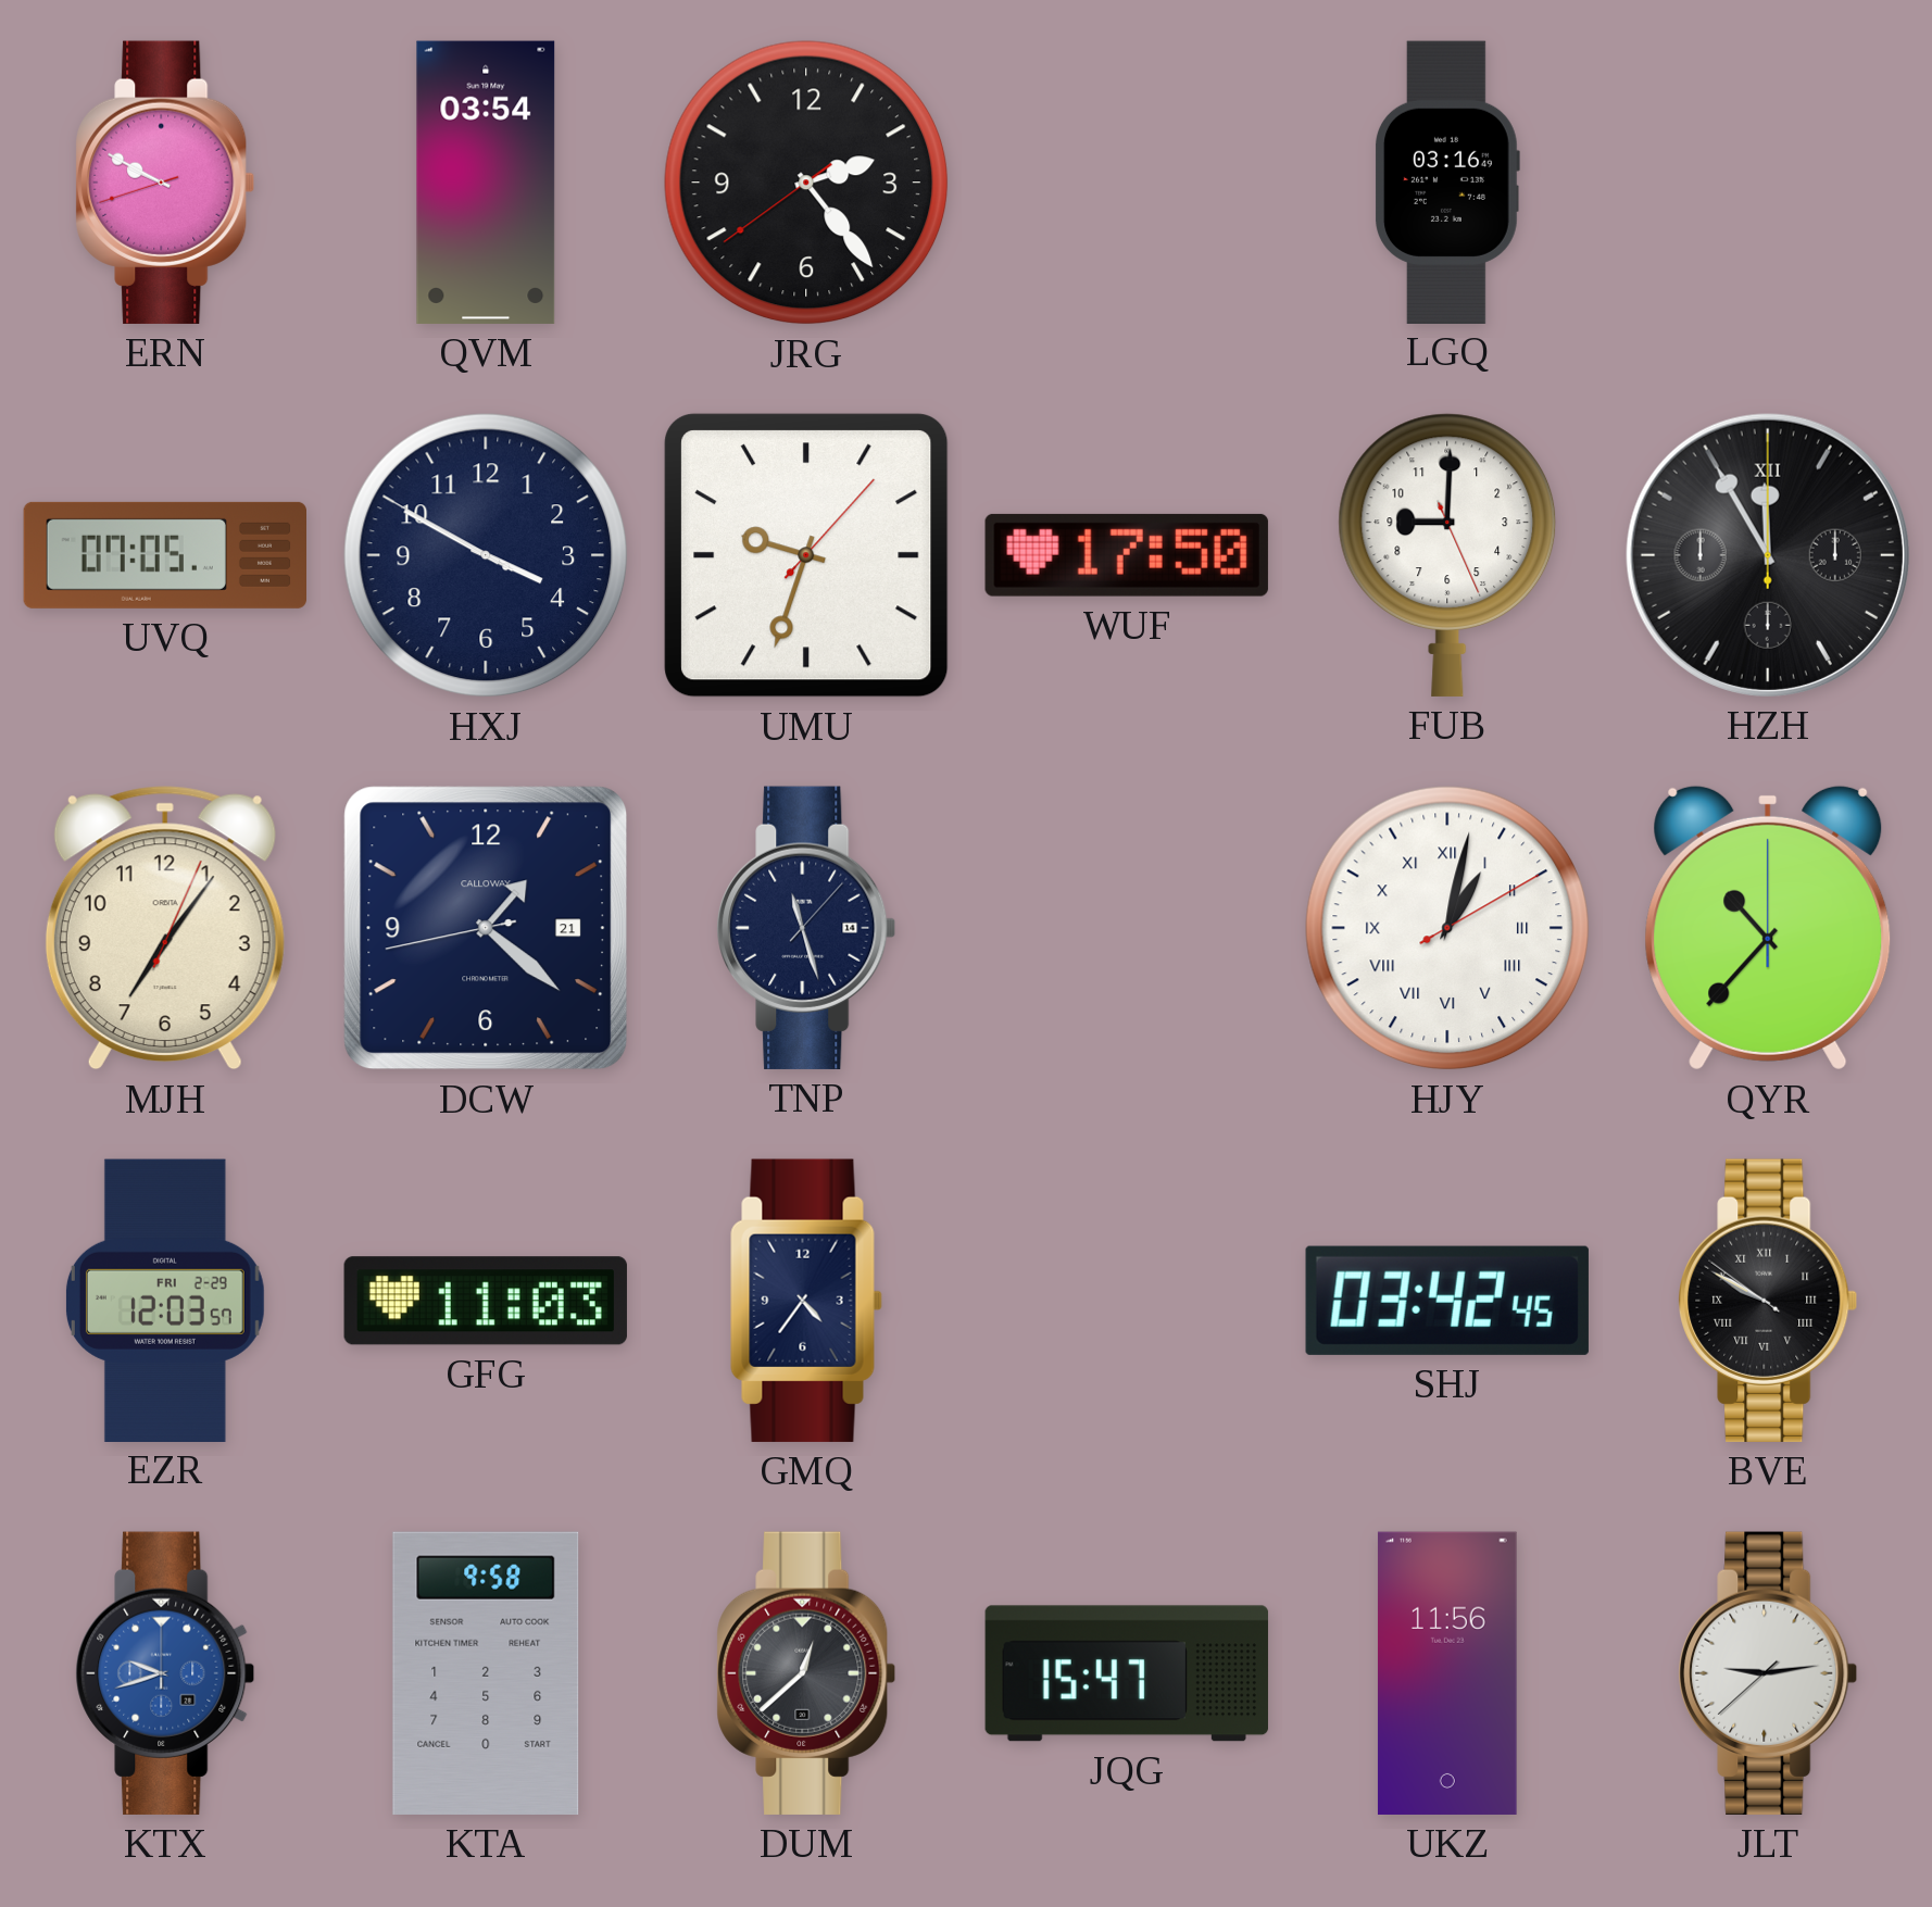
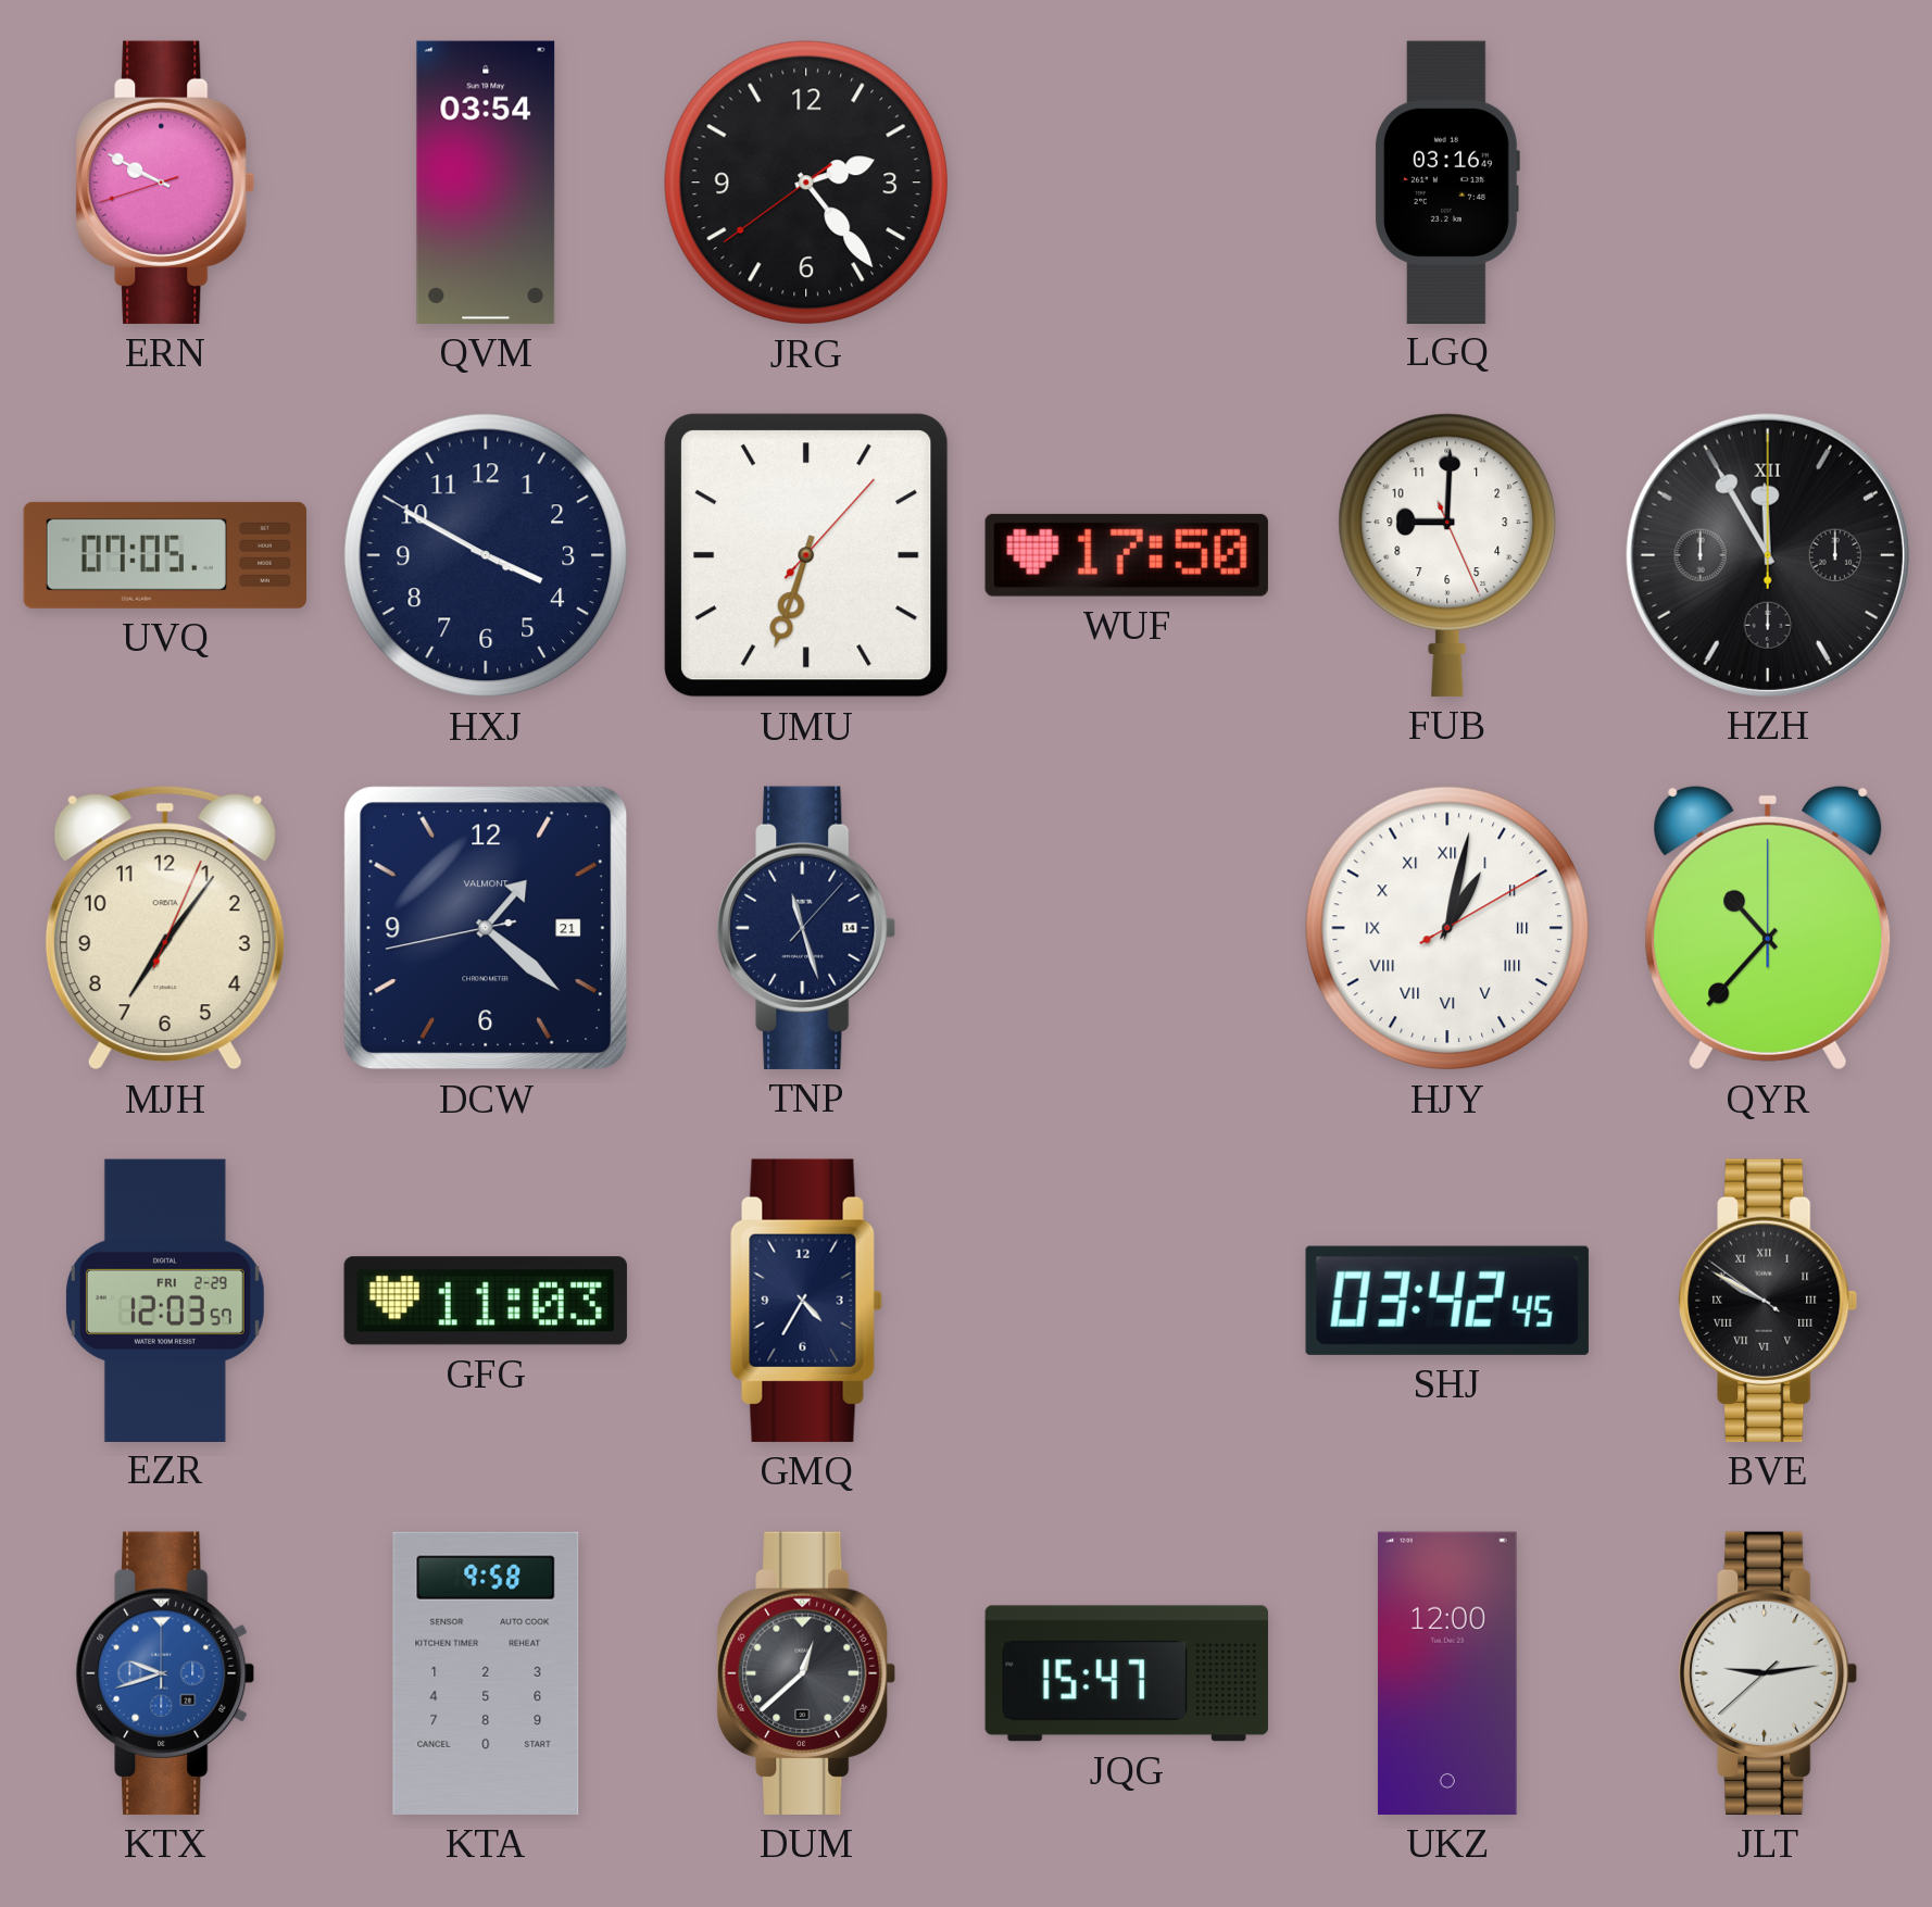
UMU: 9:33 -> 6:33
DCW brand: CALLOWAY -> VALMONT
GMQ: 4:36 -> 4:35
UKZ: 11:56 -> 12:00
